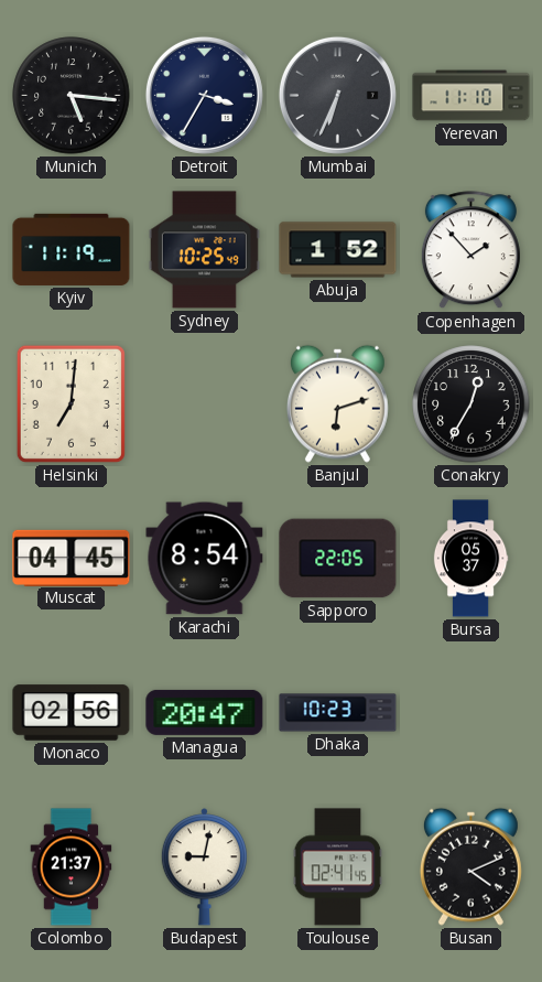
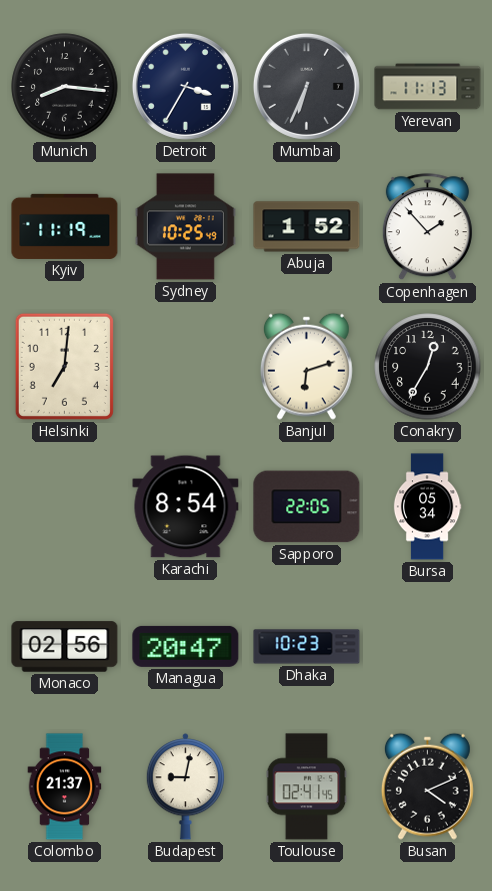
Munich: 5:16 -> 8:16
Yerevan: 11:10 -> 11:13
Muscat: 04:45 -> none
Bursa: 05:37 -> 05:34
